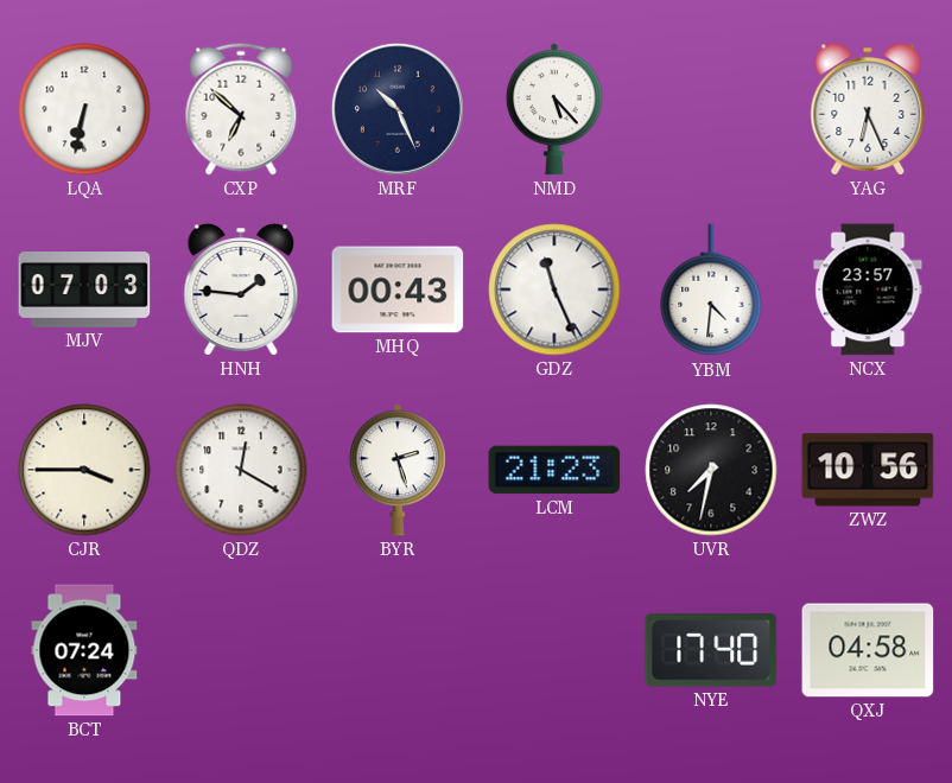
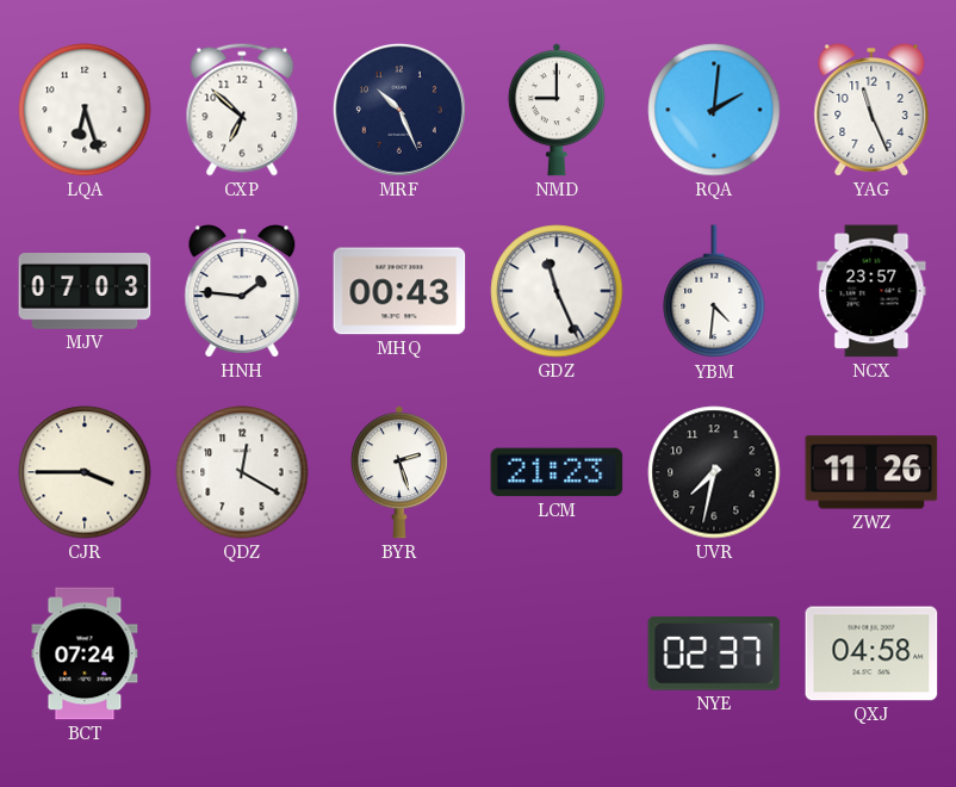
LQA: 6:32 -> 6:27
NMD: 5:23 -> 9:00
RQA: none -> 2:01
YAG: 6:26 -> 11:26
ZWZ: 10:56 -> 11:26
NYE: 17:40 -> 02:37
